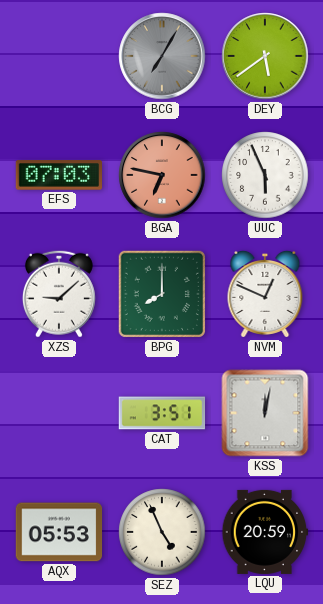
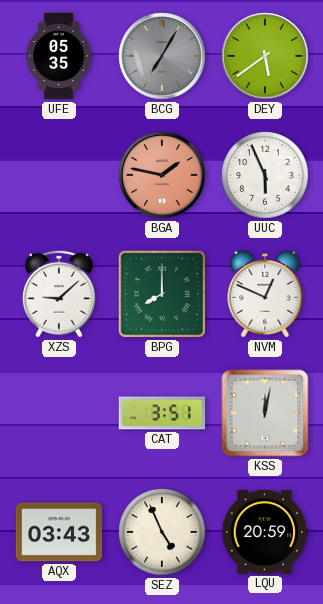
UFE: none -> 05:35
EFS: 07:03 -> none
BGA: 6:47 -> 1:47
AQX: 05:53 -> 03:43
